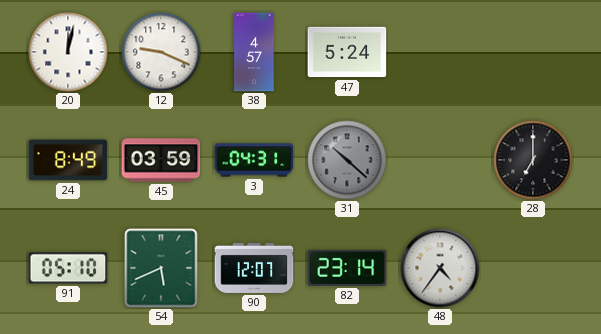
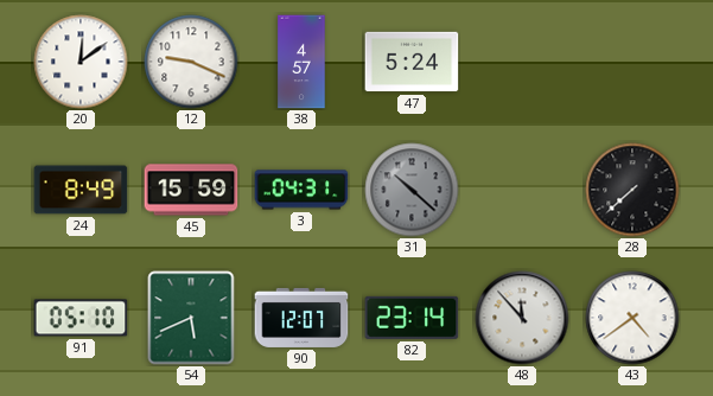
20: 12:02 -> 12:09
45: 03:59 -> 15:59
28: 7:00 -> 7:38
48: 4:36 -> 11:53
43: none -> 4:39
